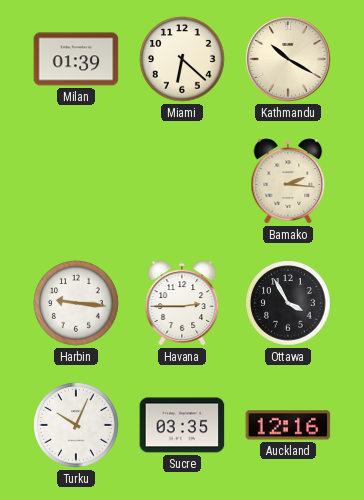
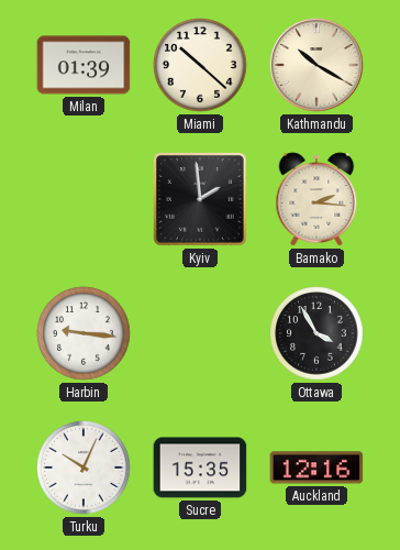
Miami: 6:22 -> 10:22
Kyiv: none -> 1:59
Havana: 2:45 -> none
Sucre: 03:35 -> 15:35
